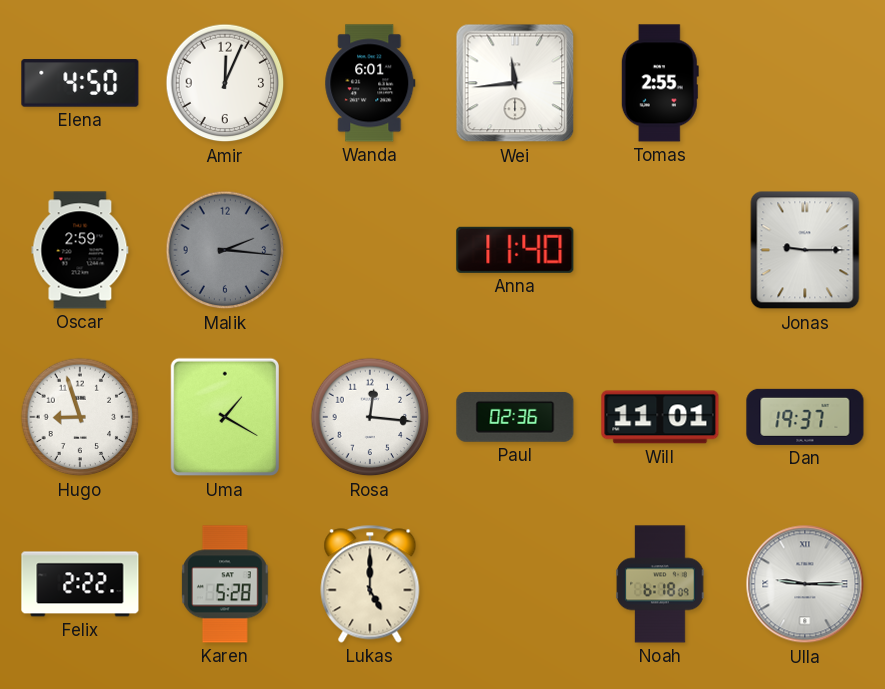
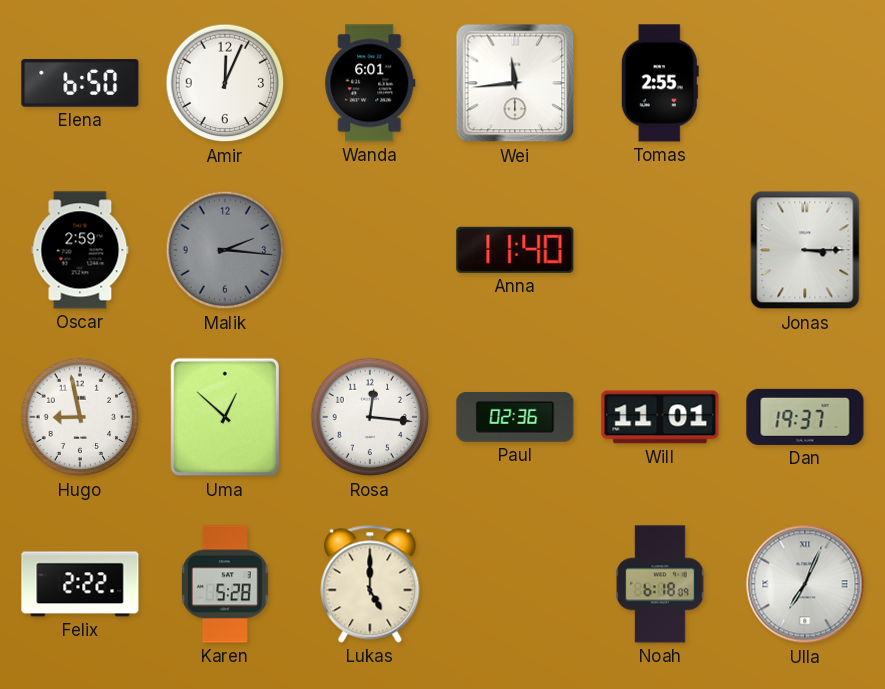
Elena: 4:50 -> 6:50
Jonas: 9:15 -> 3:15
Hugo: 8:57 -> 8:58
Uma: 1:20 -> 12:52
Ulla: 9:15 -> 7:04
